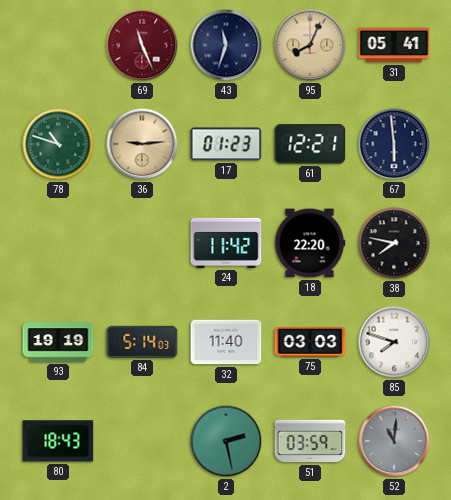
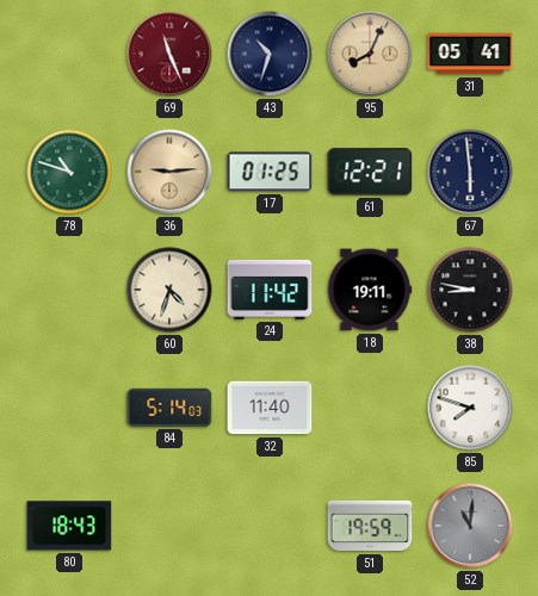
43: 11:33 -> 10:33
17: 01:23 -> 01:25
60: none -> 4:33
18: 22:20 -> 19:11
38: 7:47 -> 8:47
93: 19:19 -> none
75: 03:03 -> none
2: 2:28 -> none
51: 03:59 -> 19:59
